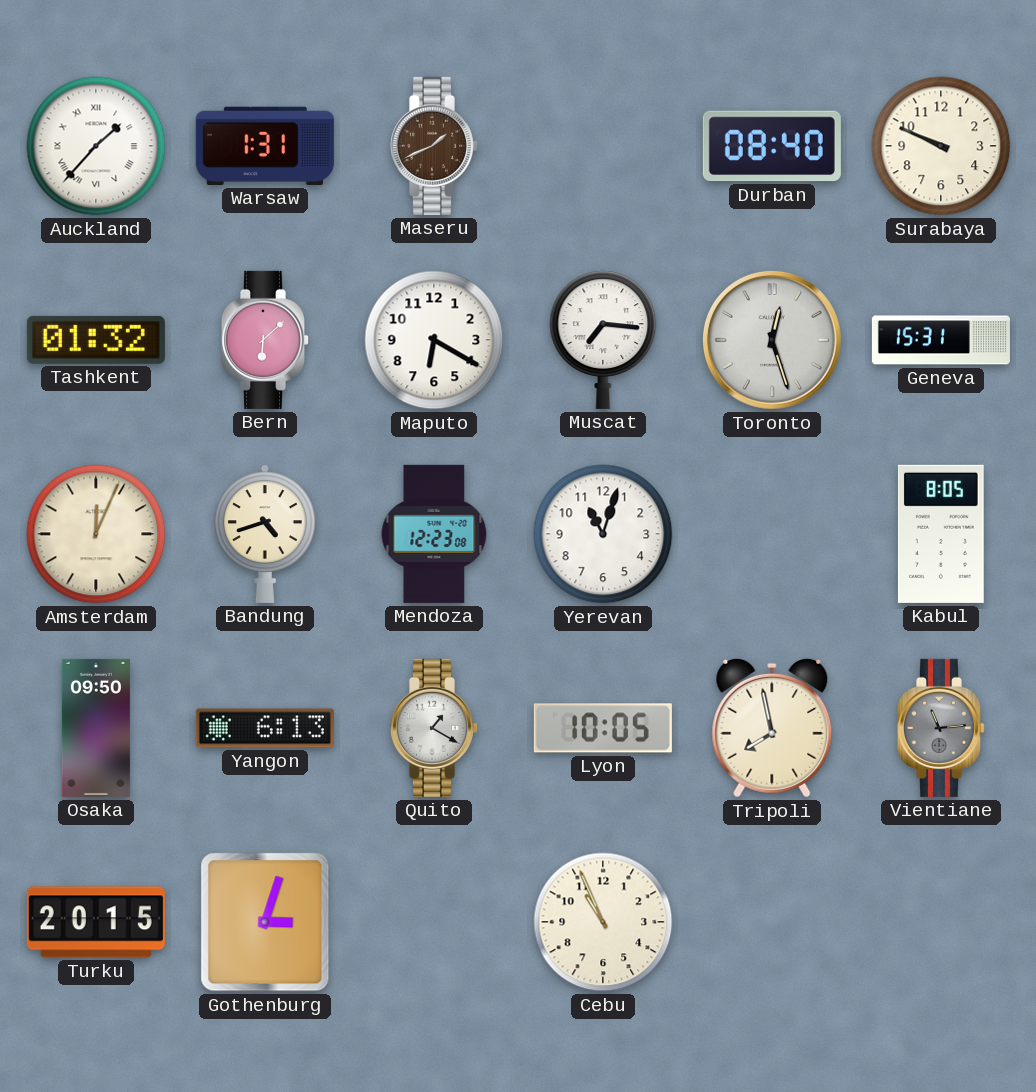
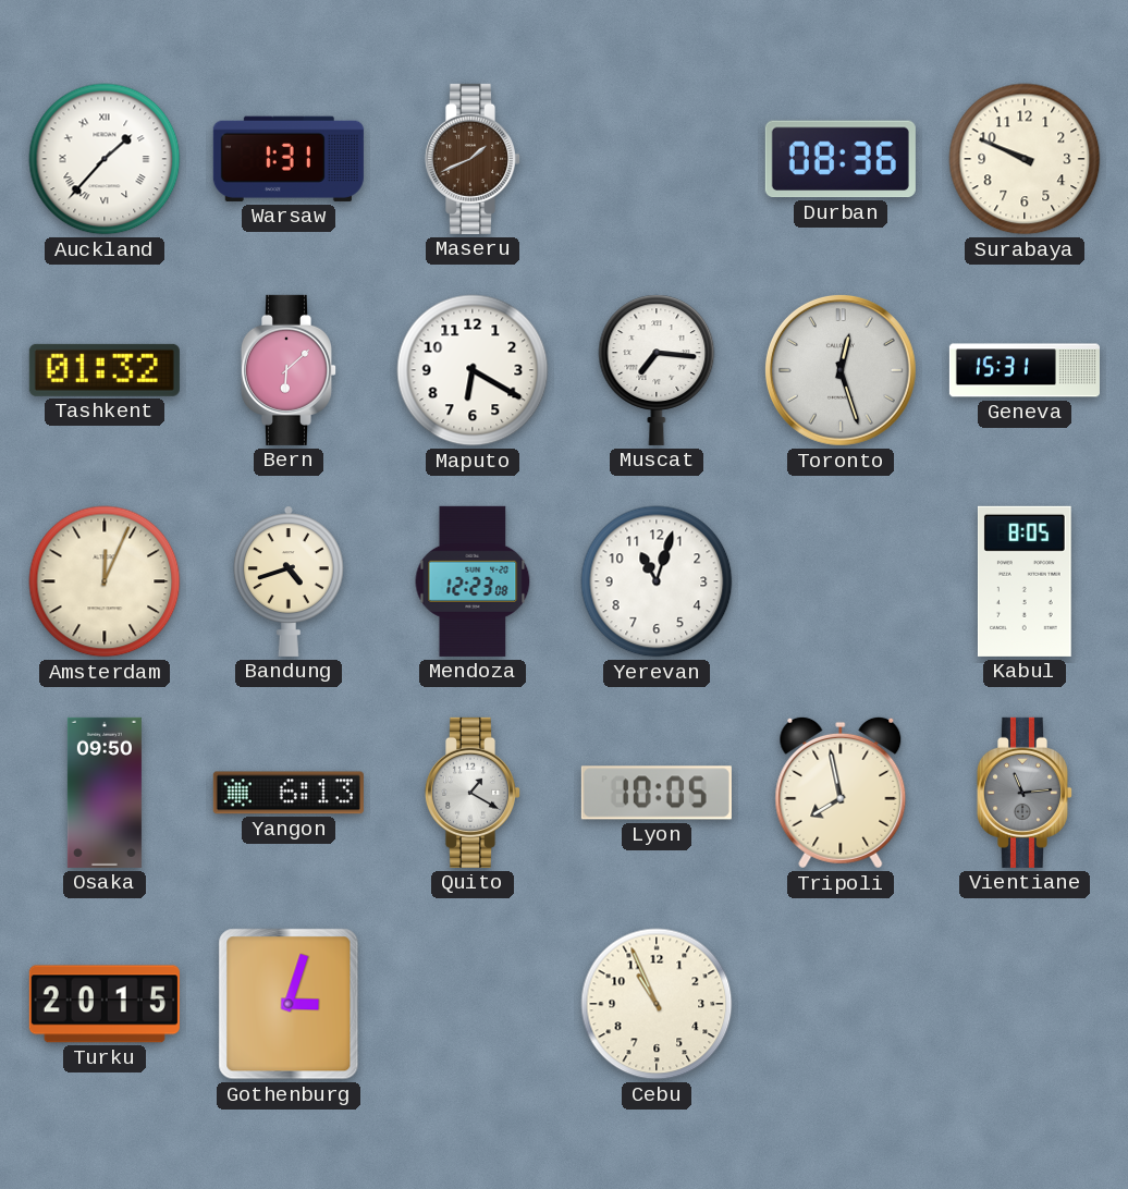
Durban: 08:40 -> 08:36
